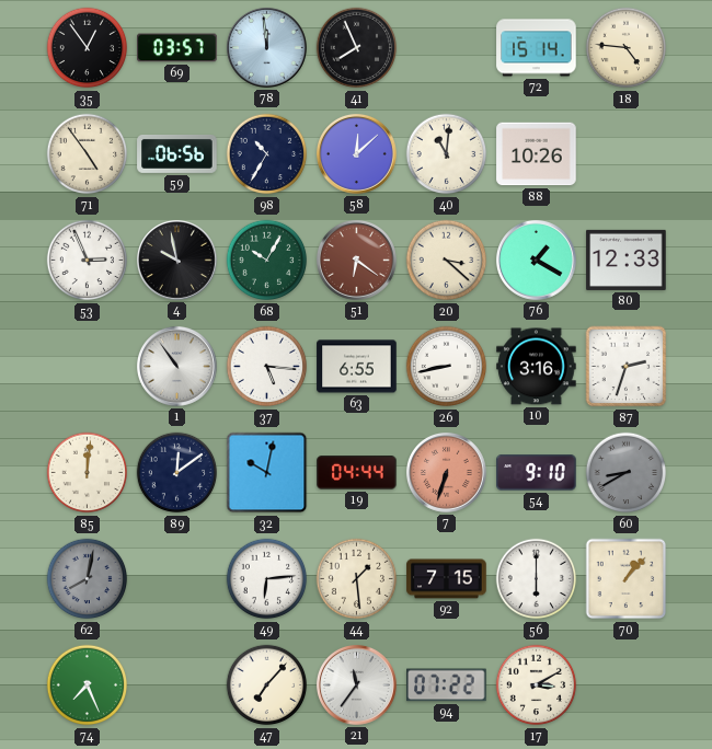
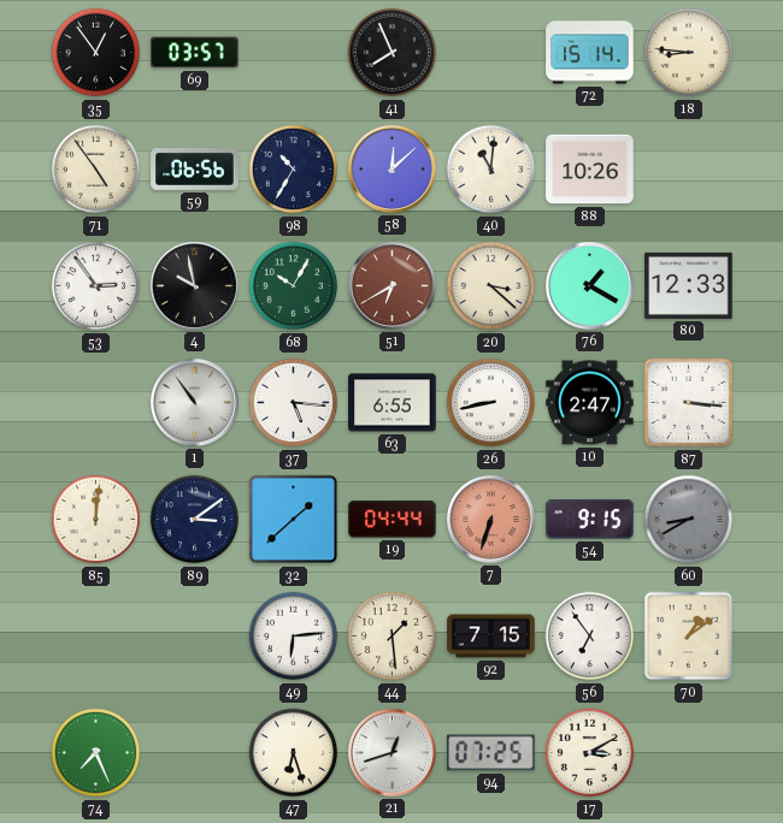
78: 11:59 -> none
18: 4:46 -> 8:46
53: 2:56 -> 2:54
51: 6:21 -> 6:40
10: 3:16 -> 2:47
87: 2:33 -> 3:16
89: 12:09 -> 3:09
32: 10:02 -> 1:38
54: 9:10 -> 9:15
62: 8:02 -> none
56: 6:00 -> 6:54
70: 1:07 -> 1:09
47: 7:07 -> 6:27
21: 11:36 -> 12:42
94: 07:22 -> 07:25
